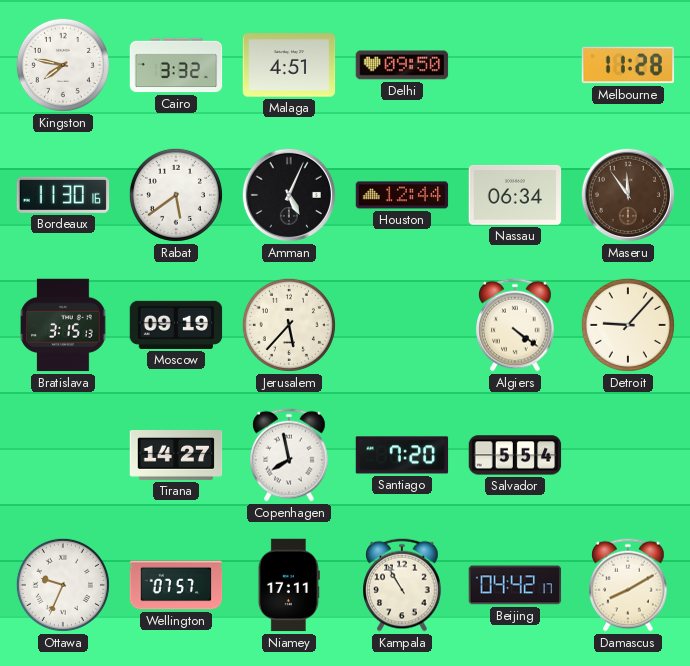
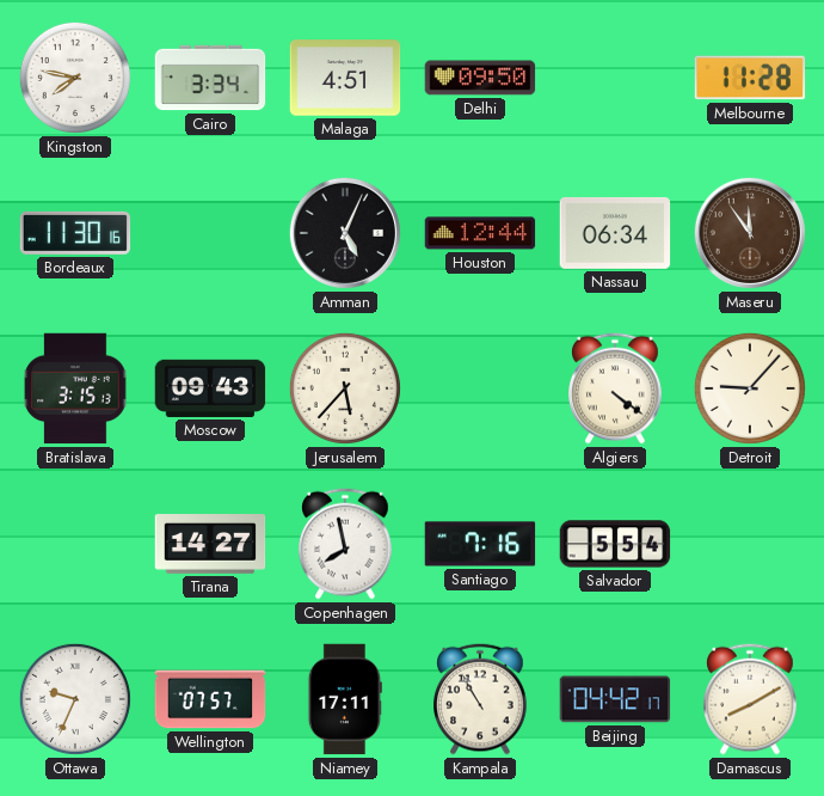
Cairo: 3:32 -> 3:34
Rabat: 5:39 -> none
Moscow: 09:19 -> 09:43
Santiago: 7:20 -> 7:16
